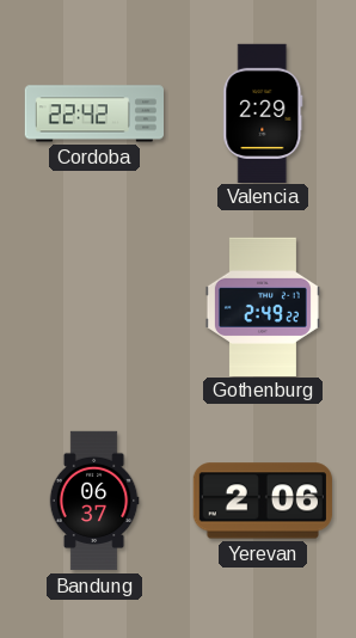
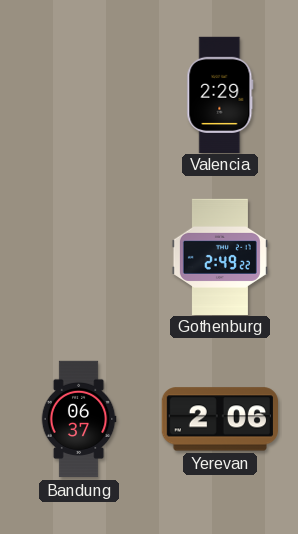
Cordoba: 22:42 -> none
